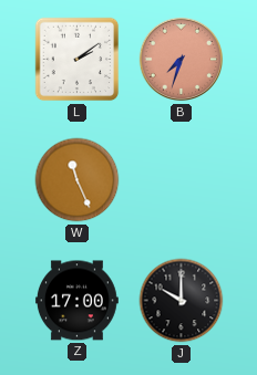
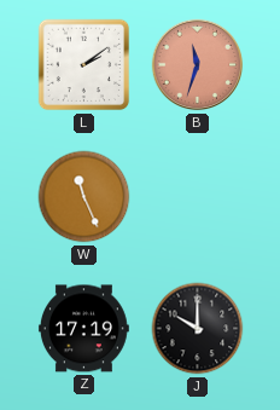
B: 7:33 -> 11:33
Z: 17:00 -> 17:19
